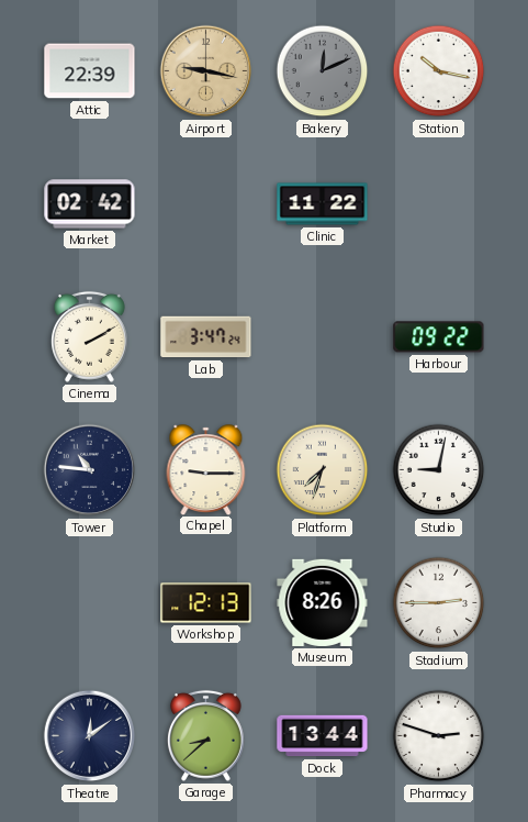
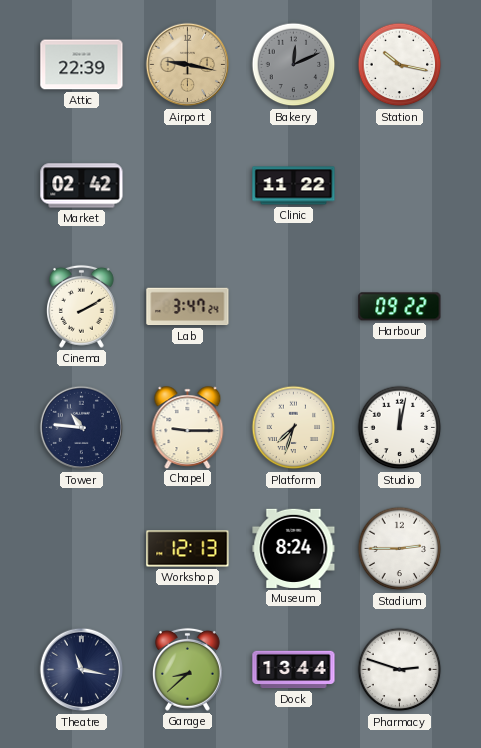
Studio: 9:02 -> 12:02
Museum: 8:26 -> 8:24
Theatre: 12:09 -> 11:17
